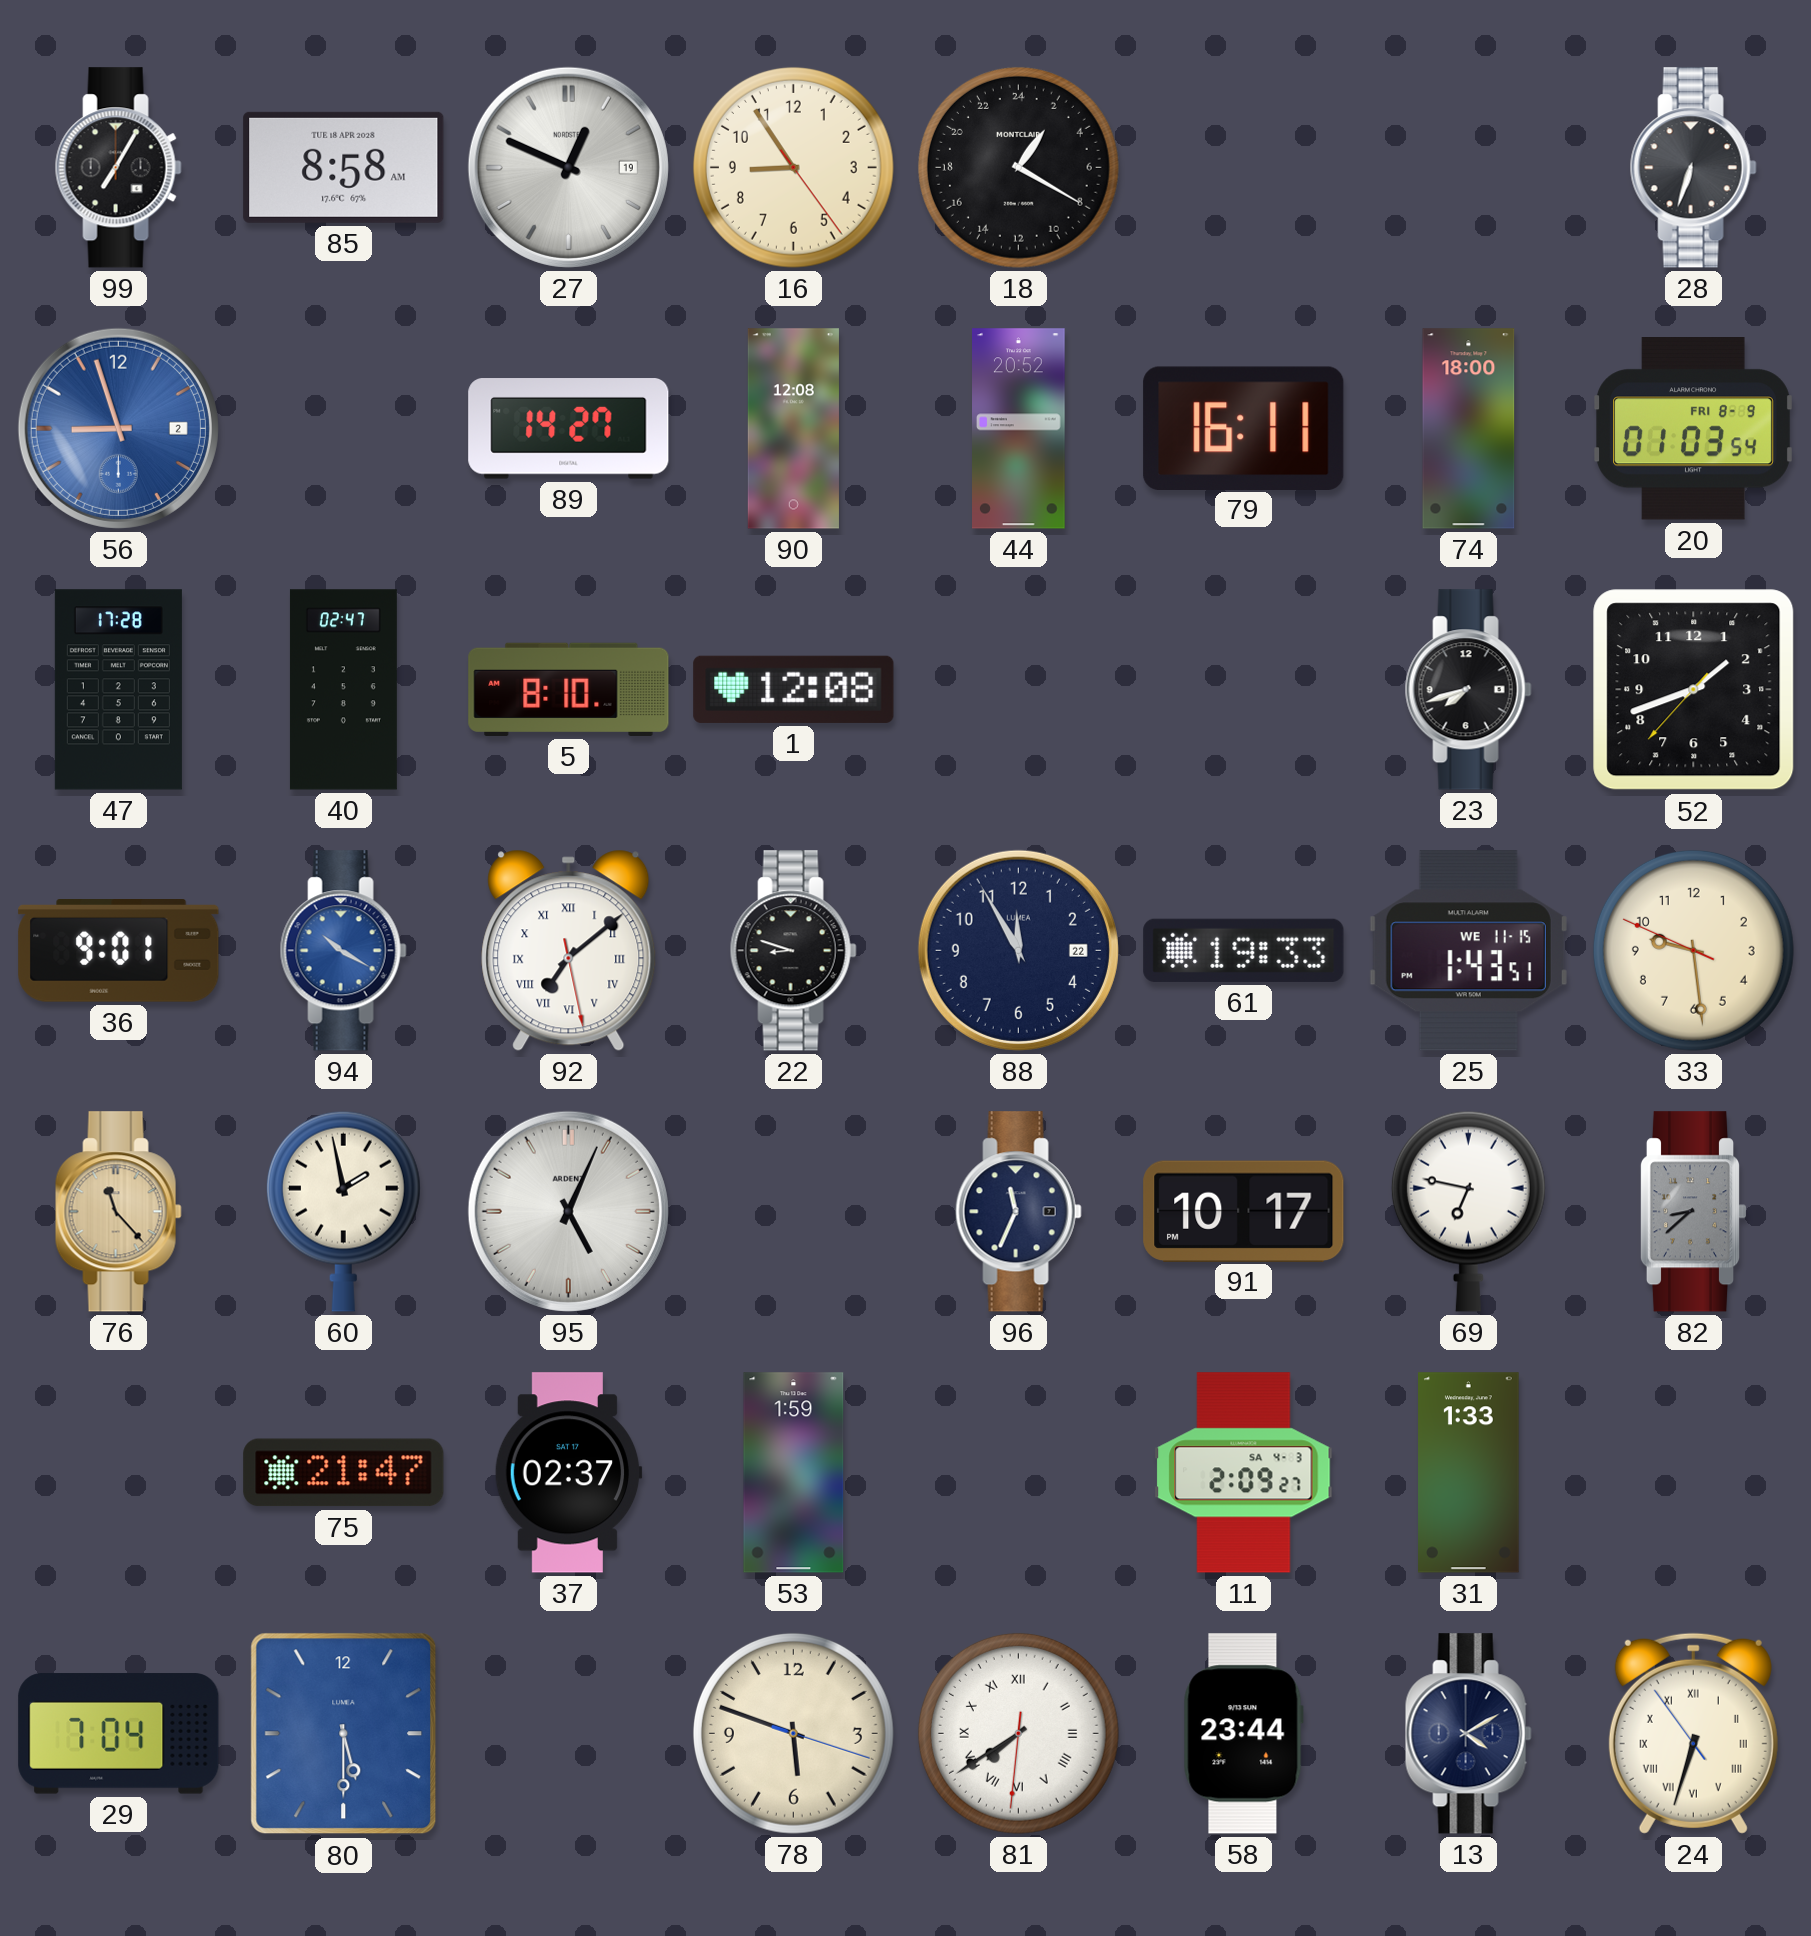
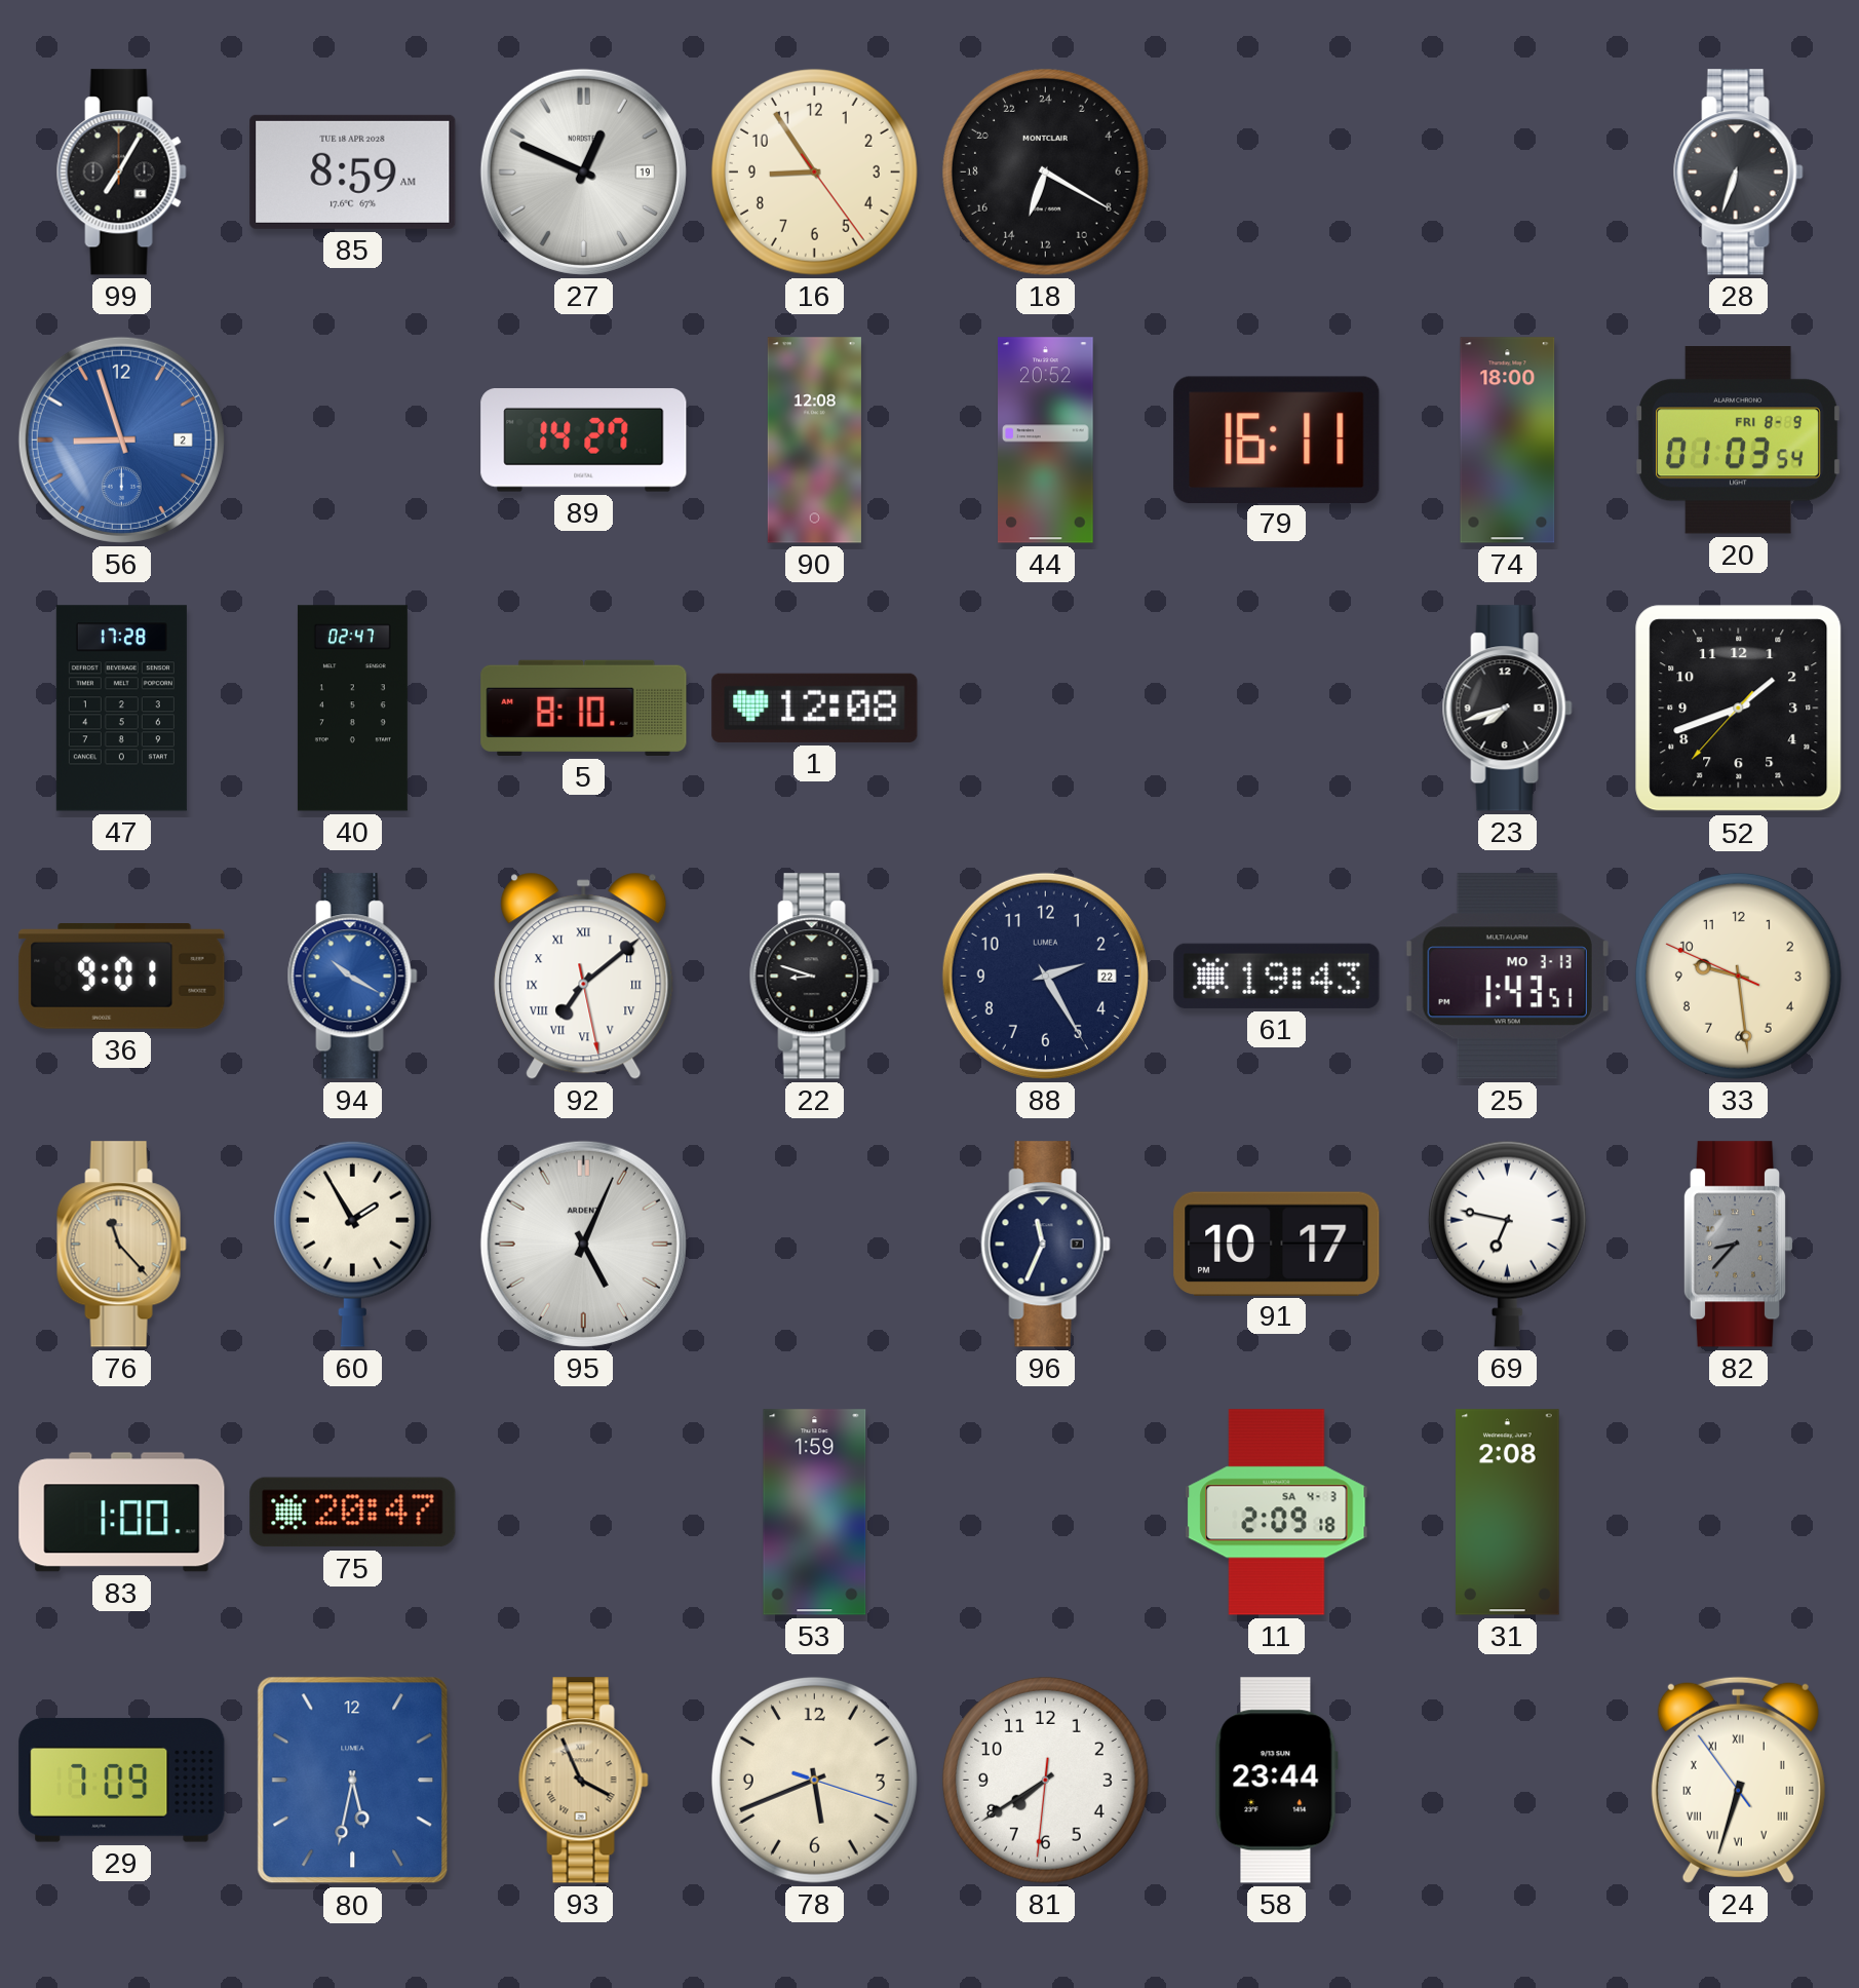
85: 8:58 -> 8:59
18: 2:20 -> 13:20
88: 11:55 -> 2:25
61: 19:33 -> 19:43
25 date: WE 11-15 -> MO 3-13
60: 1:58 -> 1:55
82: 8:38 -> 8:37
83: none -> 1:00
75: 21:47 -> 20:47
37: 02:37 -> none
11: 2:09:27 -> 2:09:18
31: 1:33 -> 2:08
29: 7:04 -> 7:09
80: 5:30 -> 5:32
93: none -> 3:56
78: 5:48 -> 5:41
81 numerals: Roman -> Arabic
13: 4:10 -> none
